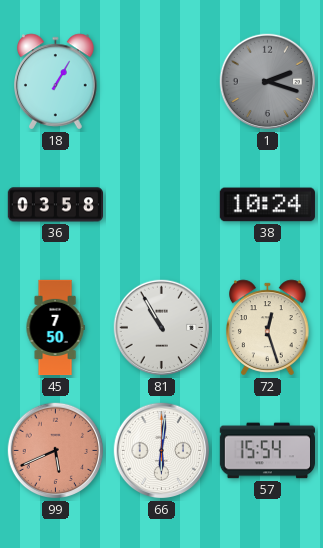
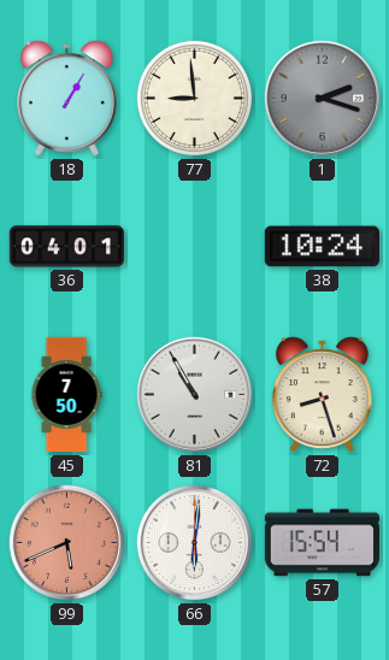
77: none -> 8:59
36: 03:58 -> 04:01
72: 12:27 -> 8:27
